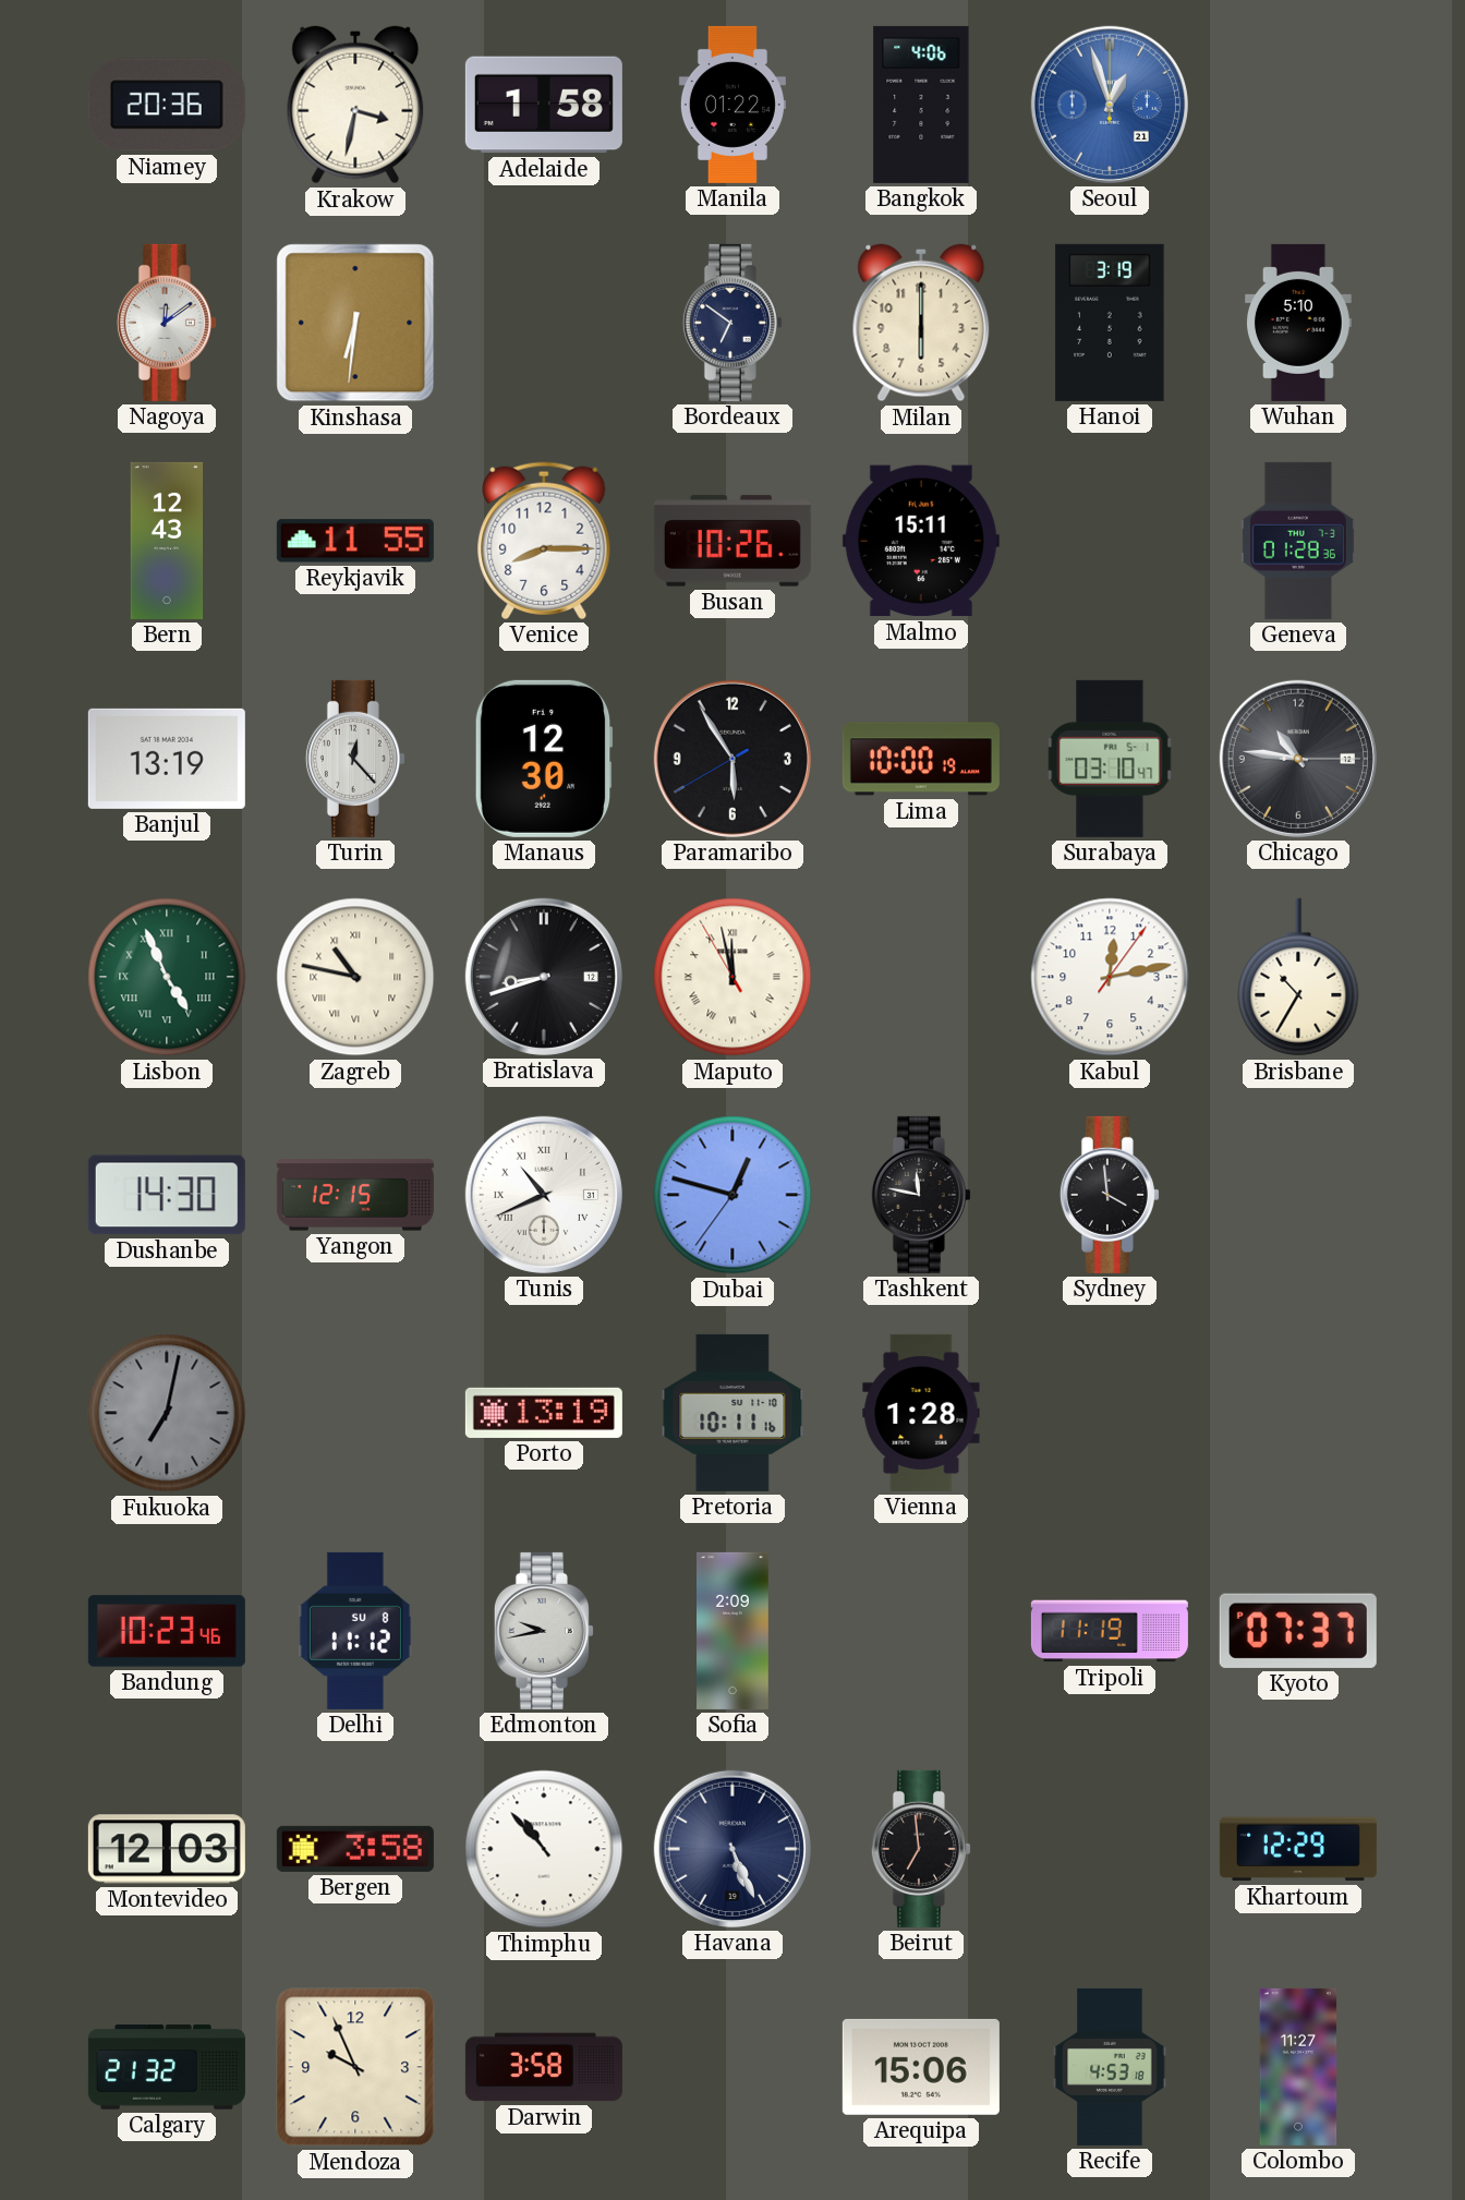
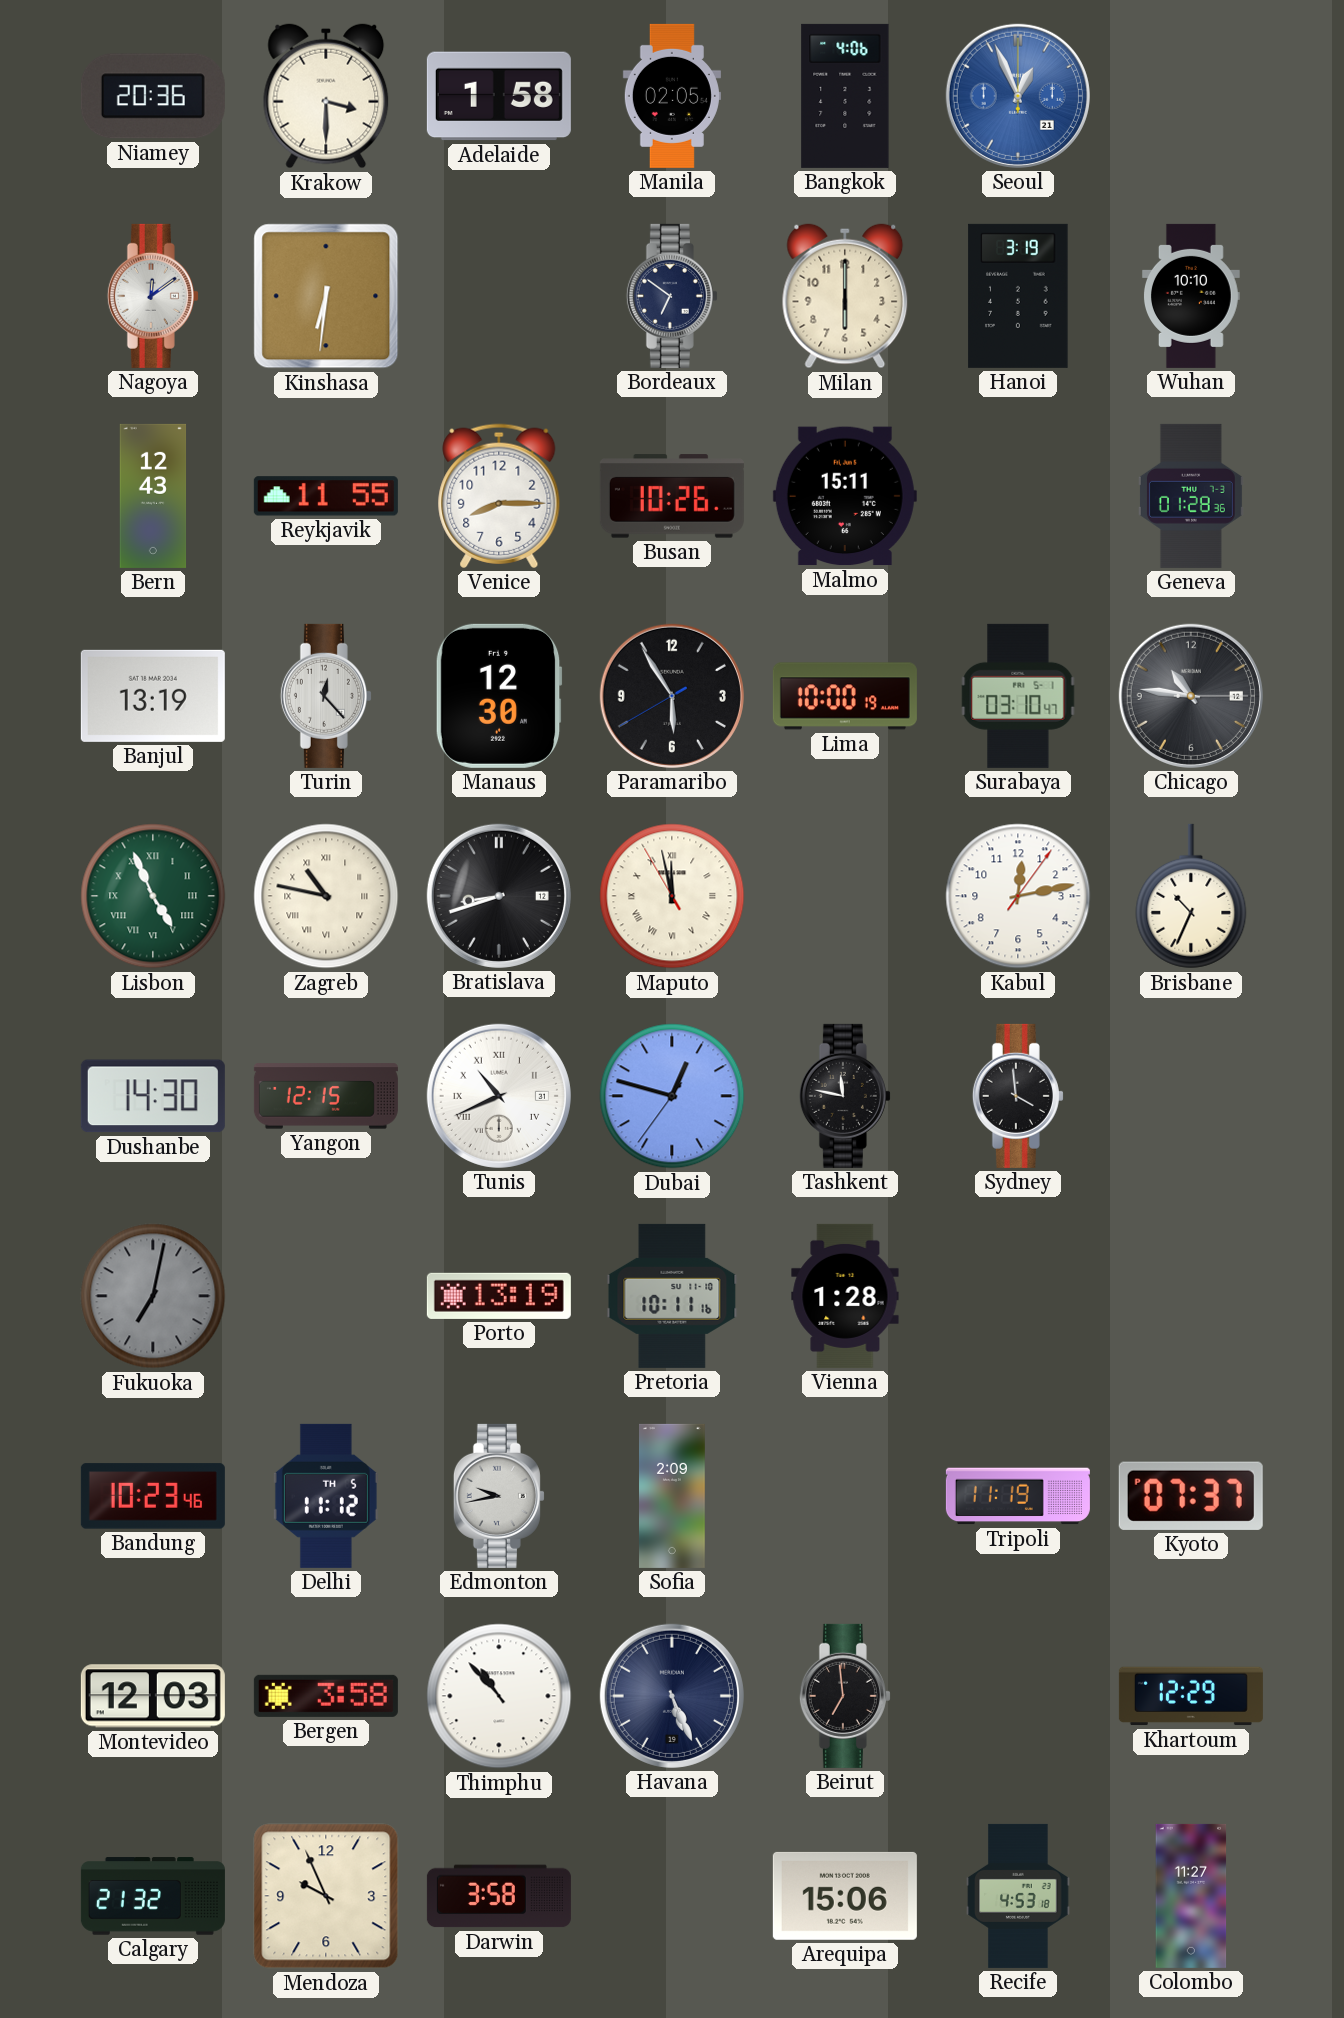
Krakow: 3:32 -> 3:30
Manila: 01:22 -> 02:05
Seoul: 12:57 -> 12:56
Wuhan: 5:10 -> 10:10
Brisbane: 10:35 -> 10:34
Delhi date: SU 8 -> TH 5
